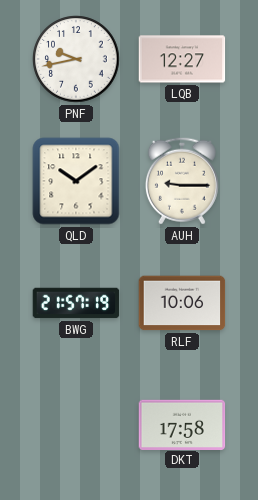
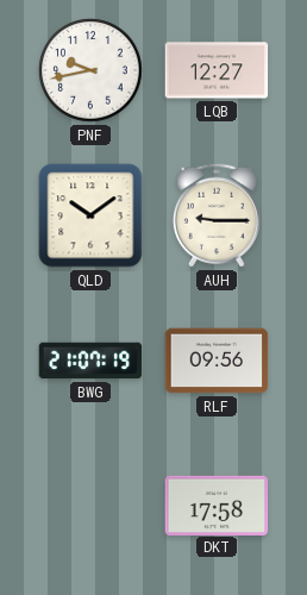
BWG: 21:57 -> 21:07
RLF: 10:06 -> 09:56
